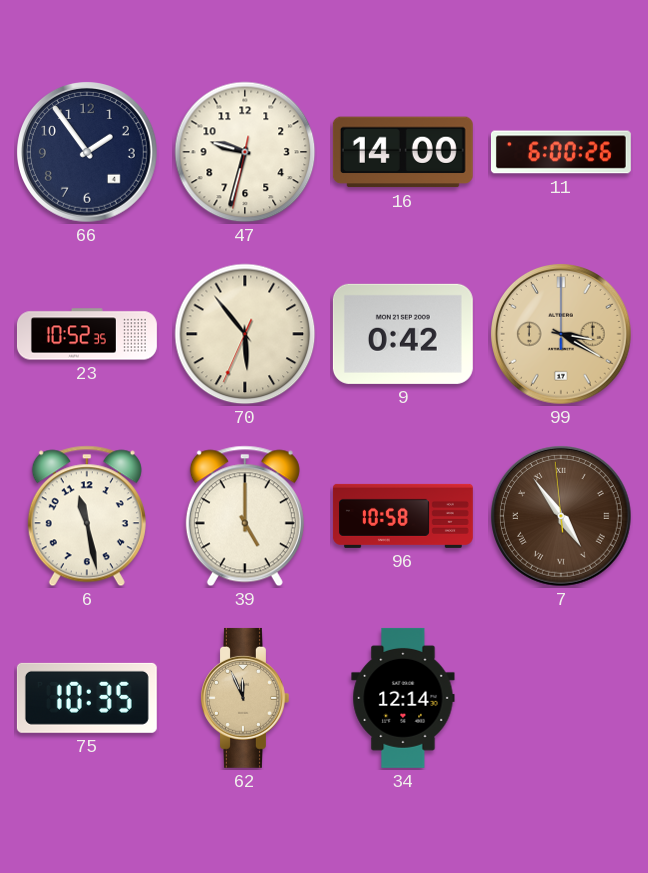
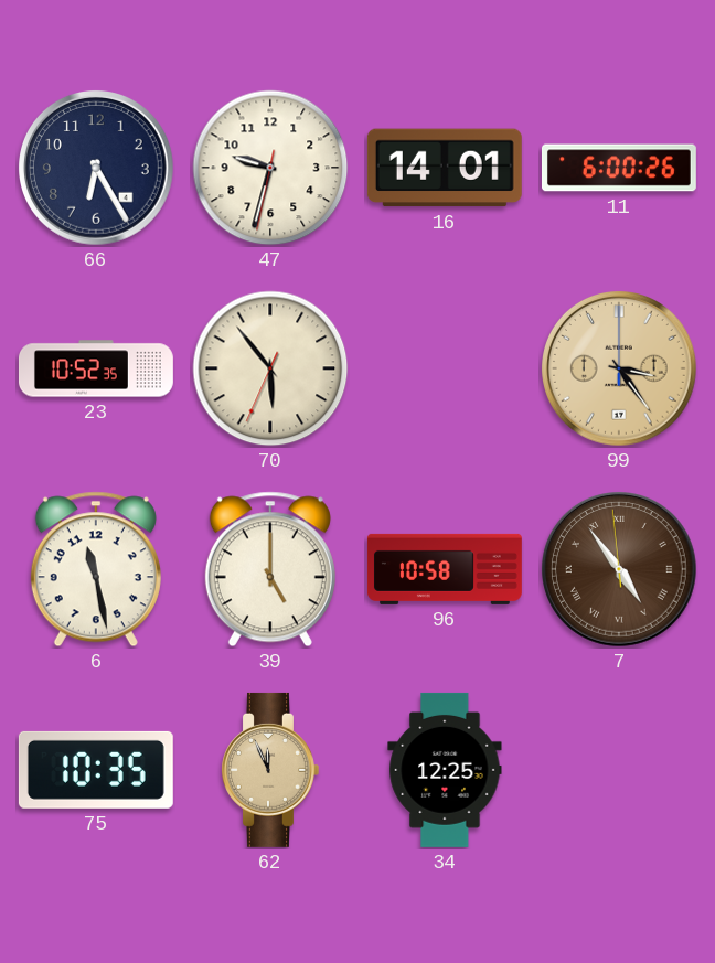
66: 1:54 -> 6:25
16: 14:00 -> 14:01
9: 0:42 -> none
99: 3:20 -> 3:24
34: 12:14 -> 12:25
